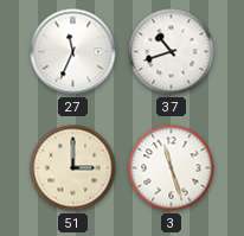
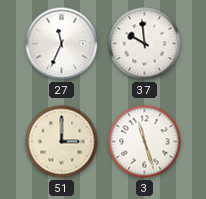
37: 10:42 -> 9:59
